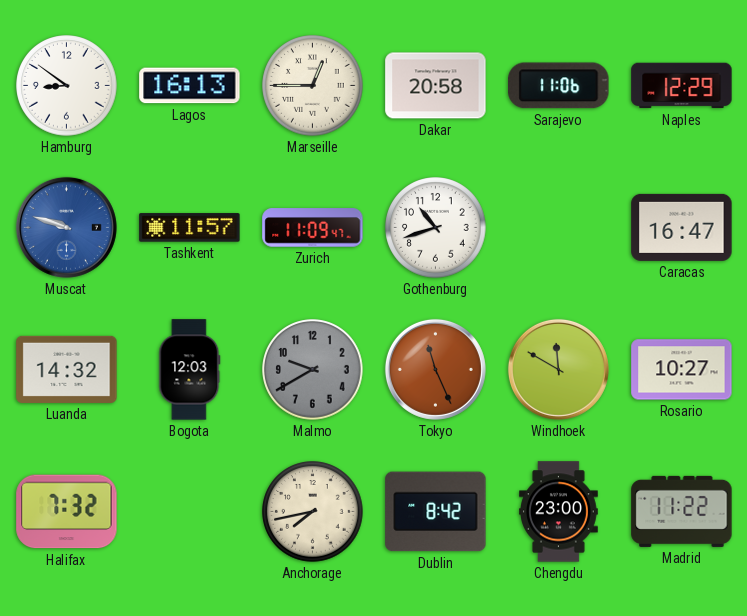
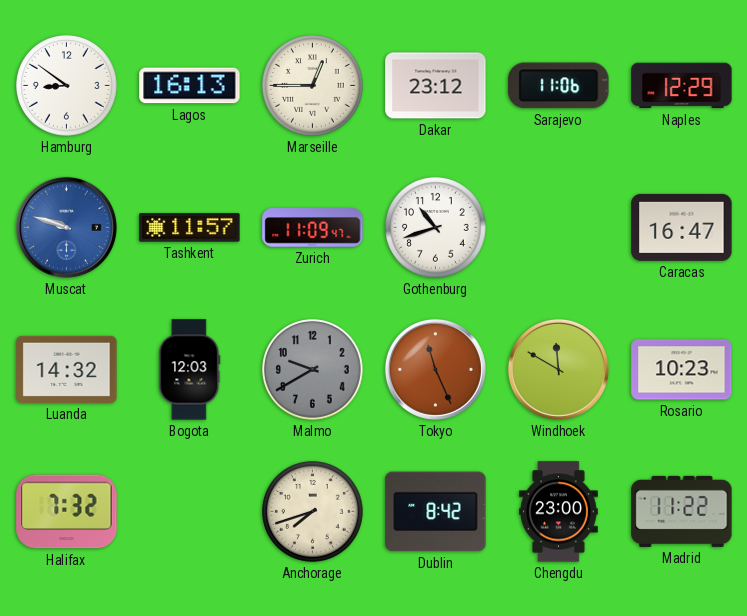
Dakar: 20:58 -> 23:12
Rosario: 10:27 -> 10:23
Anchorage: 7:43 -> 7:42
